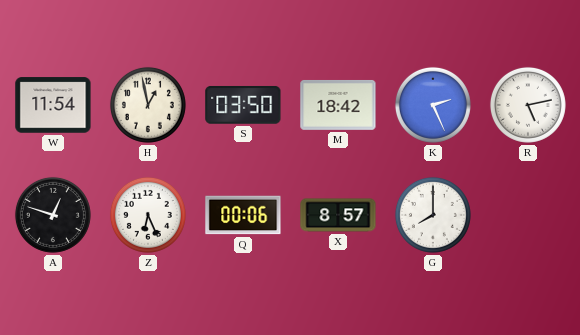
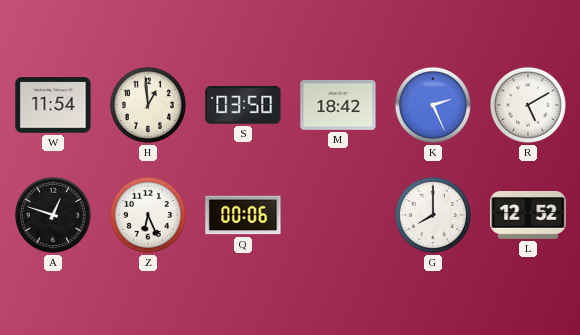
H: 12:58 -> 12:59
R: 5:13 -> 5:10
X: 8:57 -> none
L: none -> 12:52
